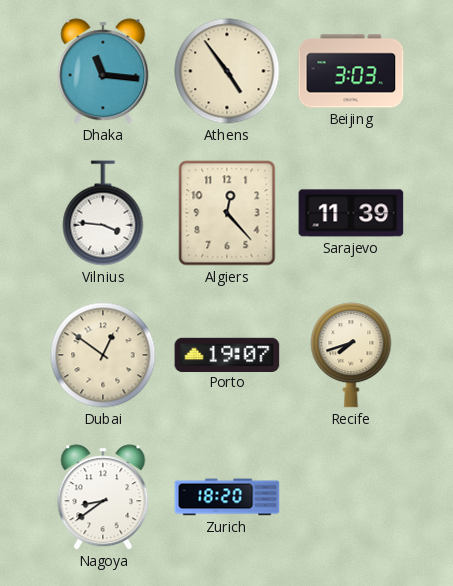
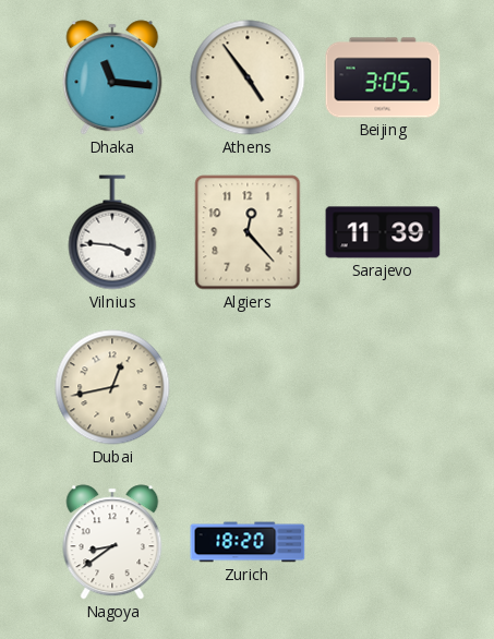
Beijing: 3:03 -> 3:05
Dubai: 12:51 -> 12:43
Porto: 19:07 -> none
Recife: 7:42 -> none
